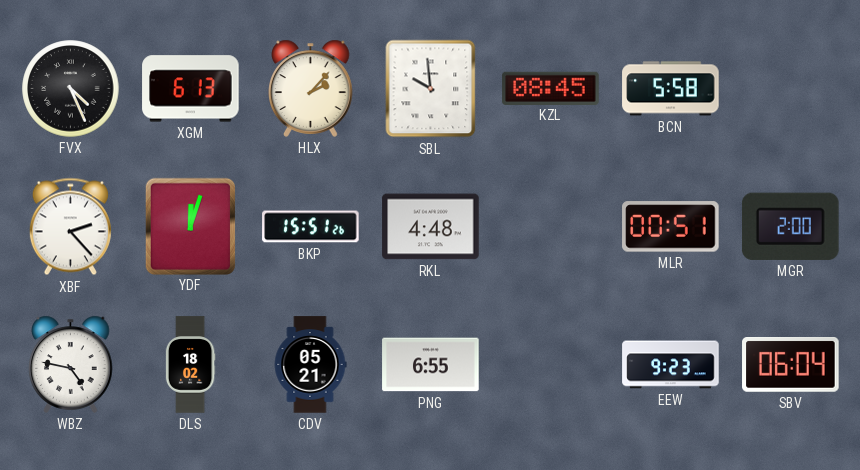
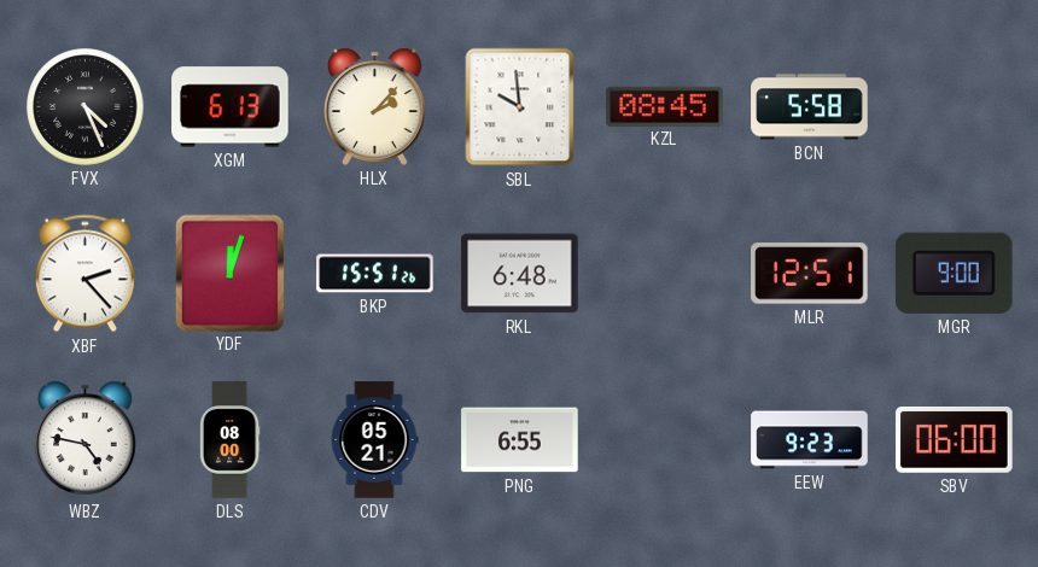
RKL: 4:48 -> 6:48
MLR: 00:51 -> 12:51
MGR: 2:00 -> 9:00
DLS: 18:02 -> 08:00
SBV: 06:04 -> 06:00
